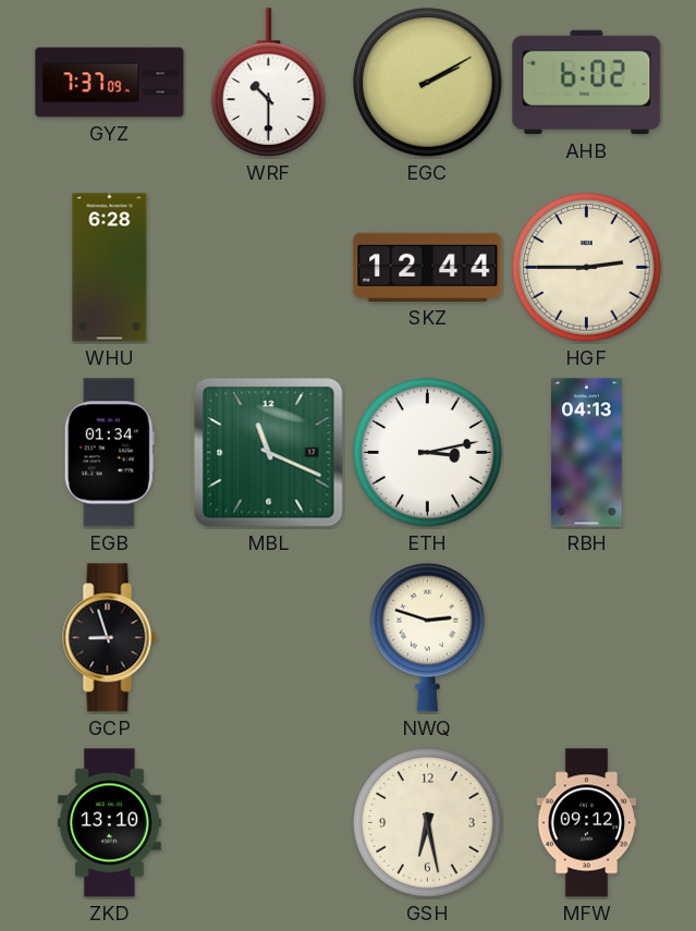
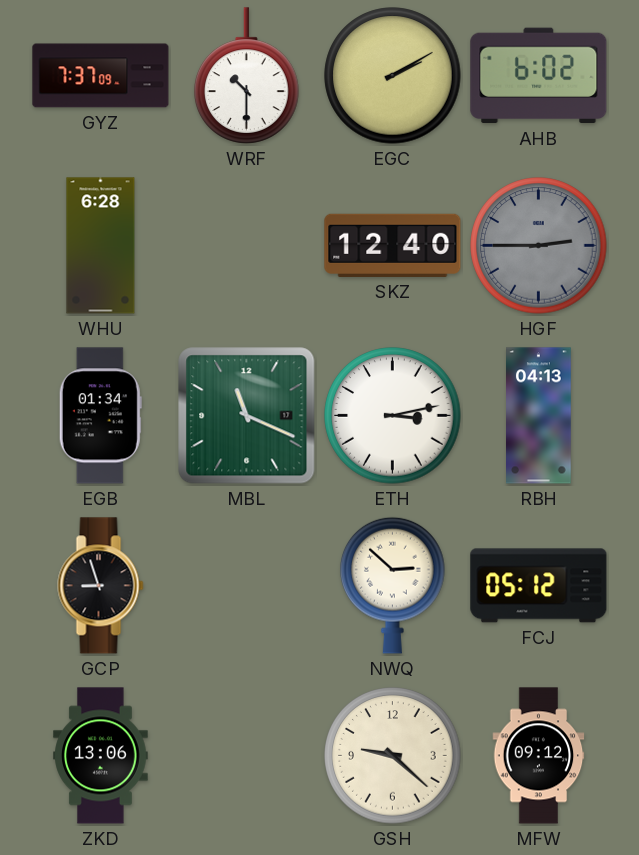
SKZ: 12:44 -> 12:40
HGF dial: cream -> grey
NWQ: 2:48 -> 2:52
FCJ: none -> 05:12
ZKD: 13:10 -> 13:06
GSH: 6:28 -> 9:22
